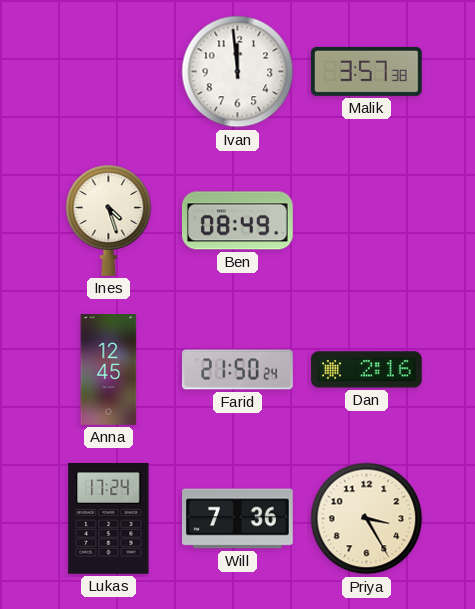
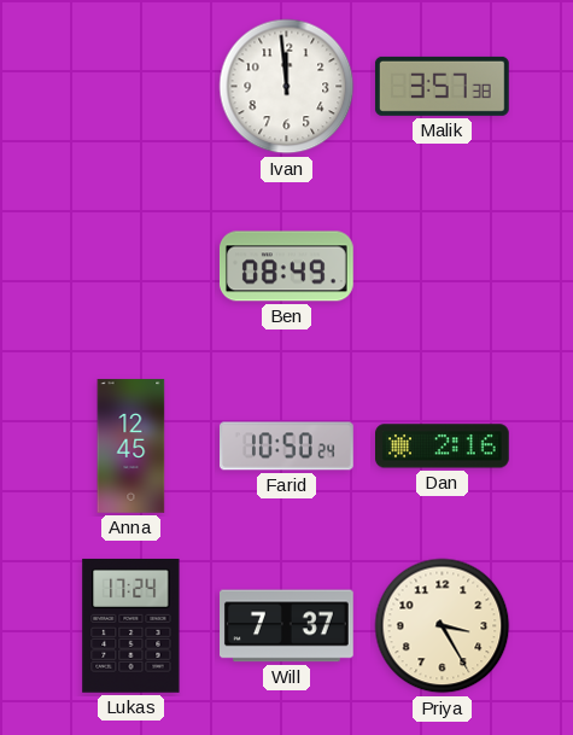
Ines: 4:27 -> none
Farid: 21:50 -> 10:50
Will: 7:36 -> 7:37
